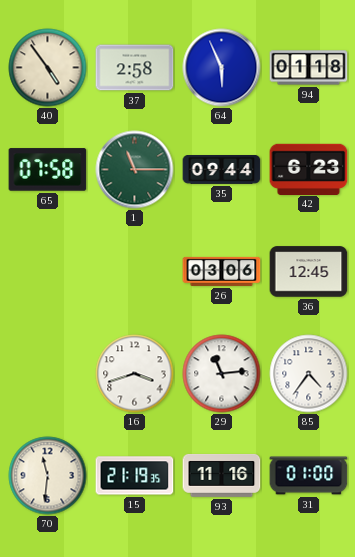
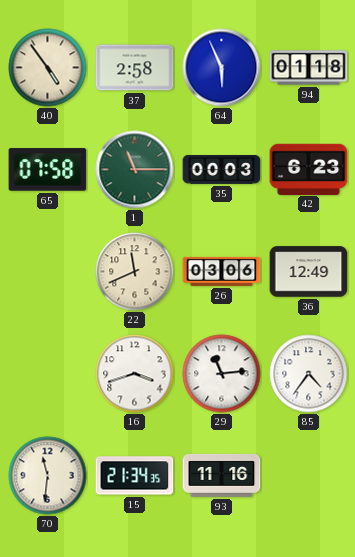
35: 09:44 -> 00:03
22: none -> 11:41
36: 12:45 -> 12:49
15: 21:19 -> 21:34
31: 01:00 -> none
